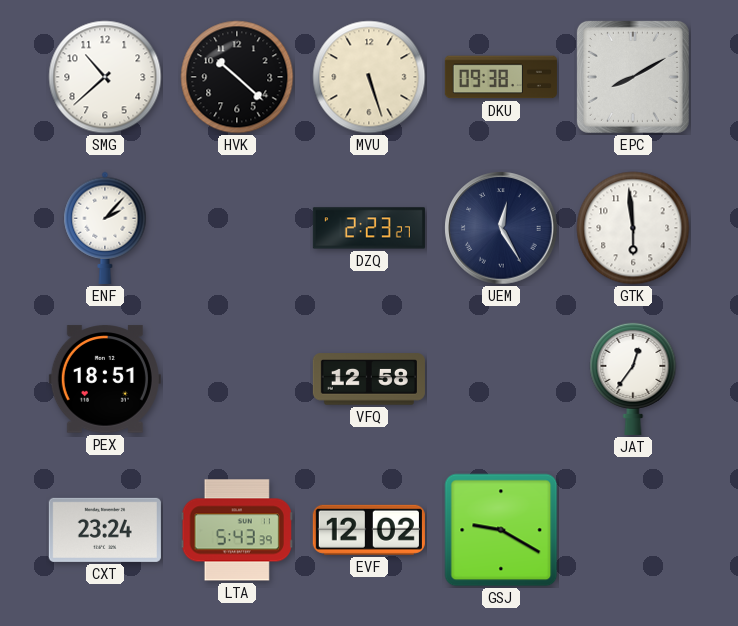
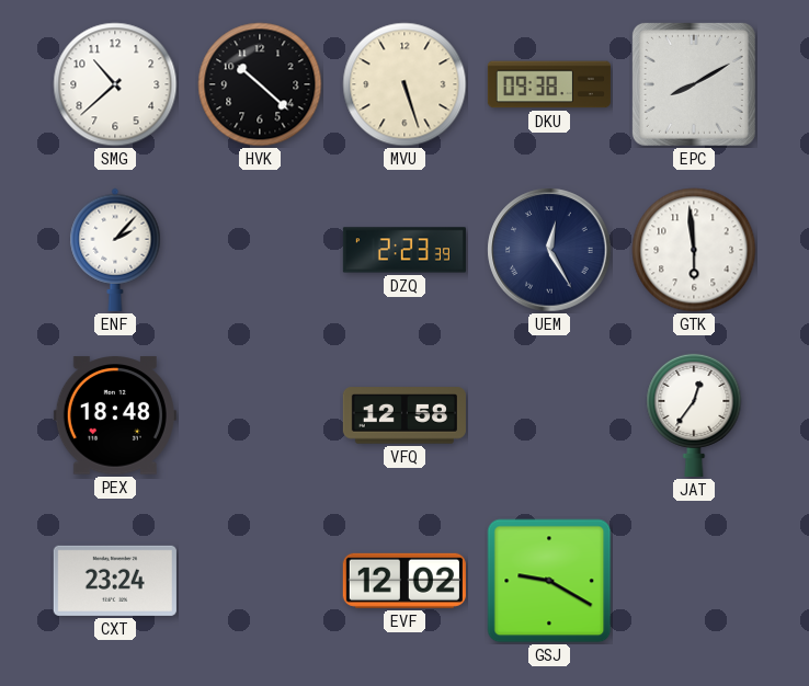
DZQ: 2:23:27 -> 2:23:39
PEX: 18:51 -> 18:48
LTA: 5:43 -> none
